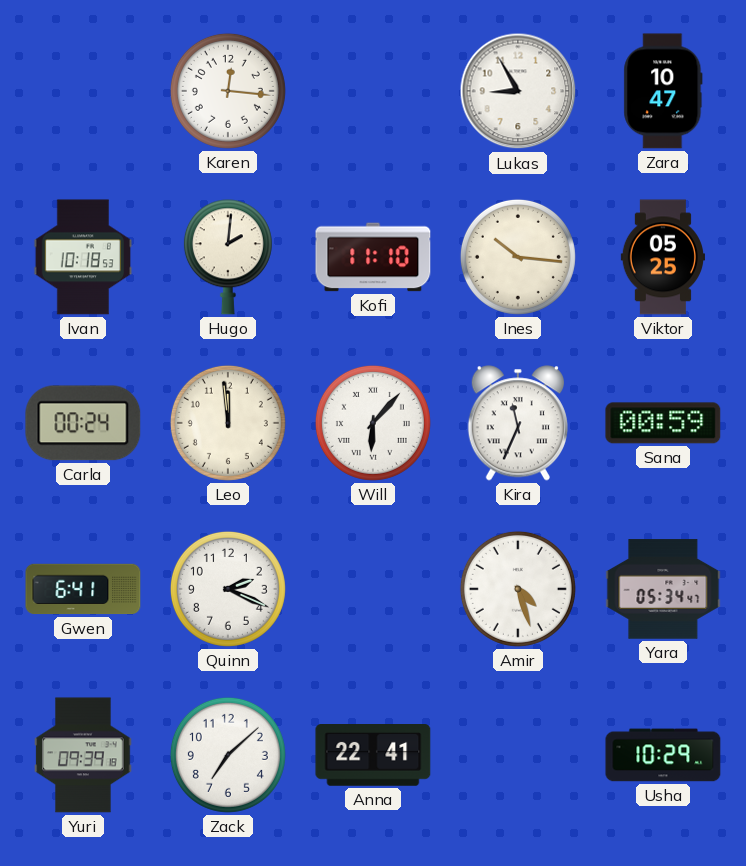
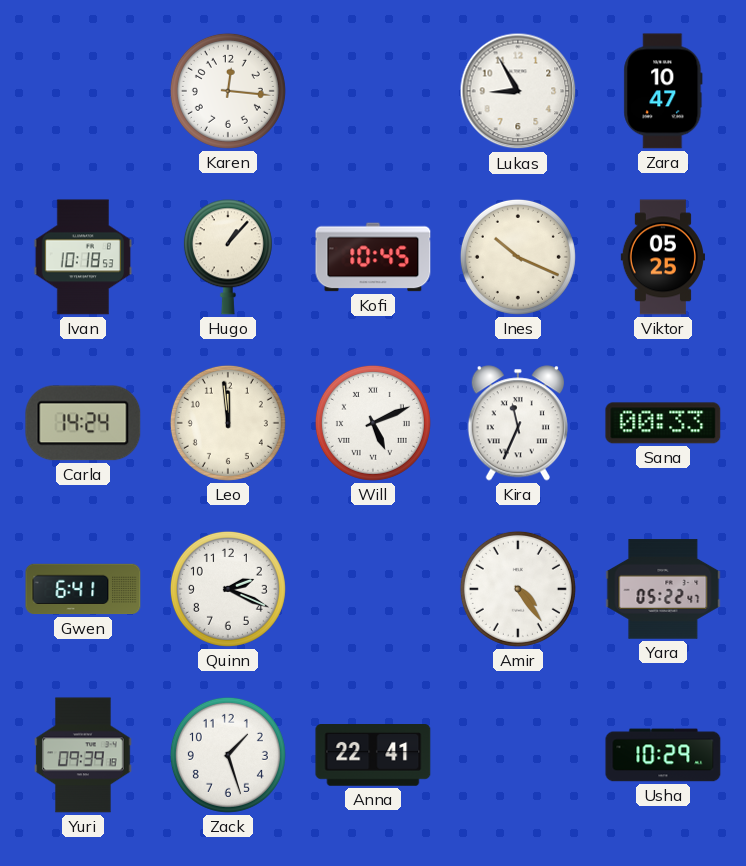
Hugo: 2:01 -> 1:07
Kofi: 11:10 -> 10:45
Ines: 10:16 -> 10:19
Carla: 00:24 -> 14:24
Will: 6:07 -> 5:11
Sana: 00:59 -> 00:33
Amir: 4:27 -> 4:24
Yara: 05:34 -> 05:22
Zack: 7:08 -> 1:27
